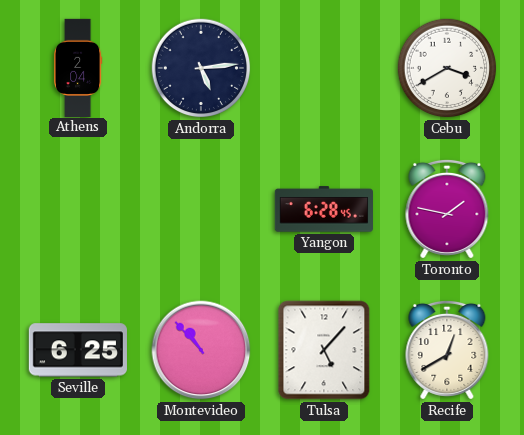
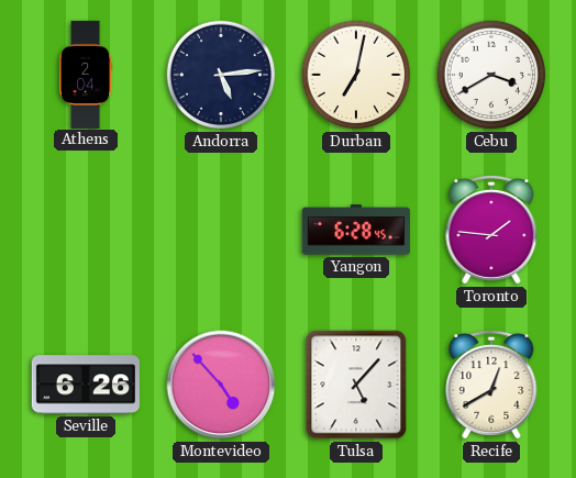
Durban: none -> 7:02
Toronto: 1:47 -> 1:46
Seville: 6:25 -> 6:26
Montevideo: 10:53 -> 4:53
